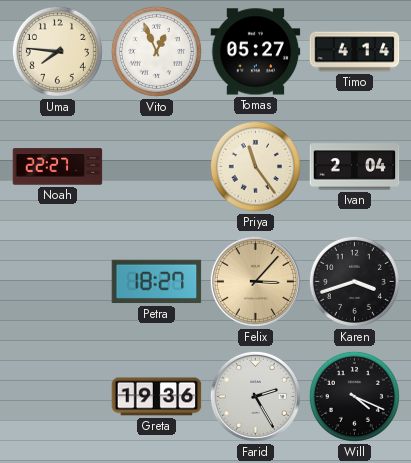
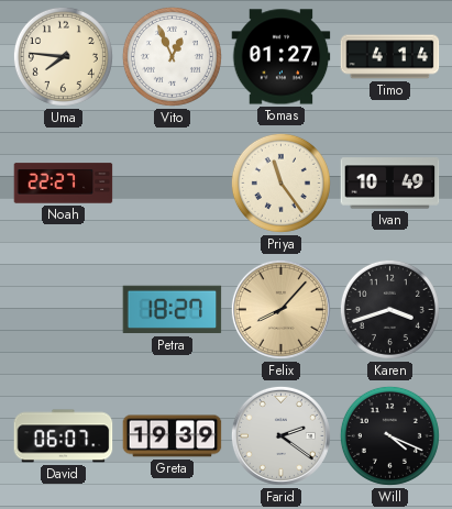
Tomas: 05:27 -> 01:27
Ivan: 2:04 -> 10:49
Felix: 3:07 -> 8:07
David: none -> 06:07
Greta: 19:36 -> 19:39
Farid: 2:25 -> 2:21
